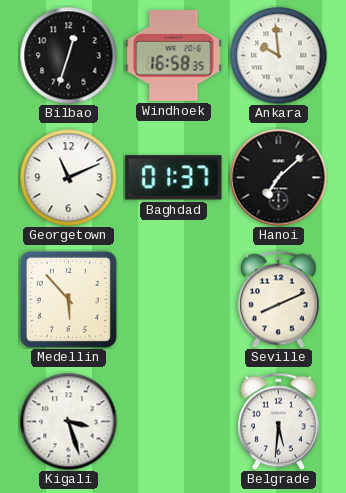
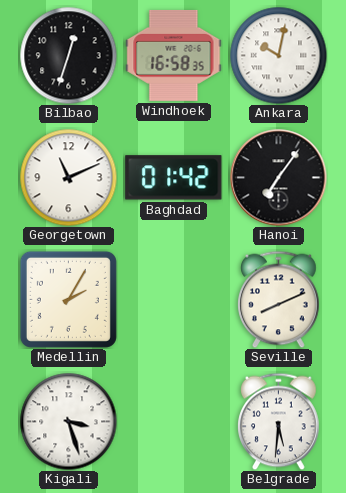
Ankara: 9:59 -> 10:02
Baghdad: 01:37 -> 01:42
Hanoi: 7:08 -> 7:06
Medellin: 5:53 -> 2:05
